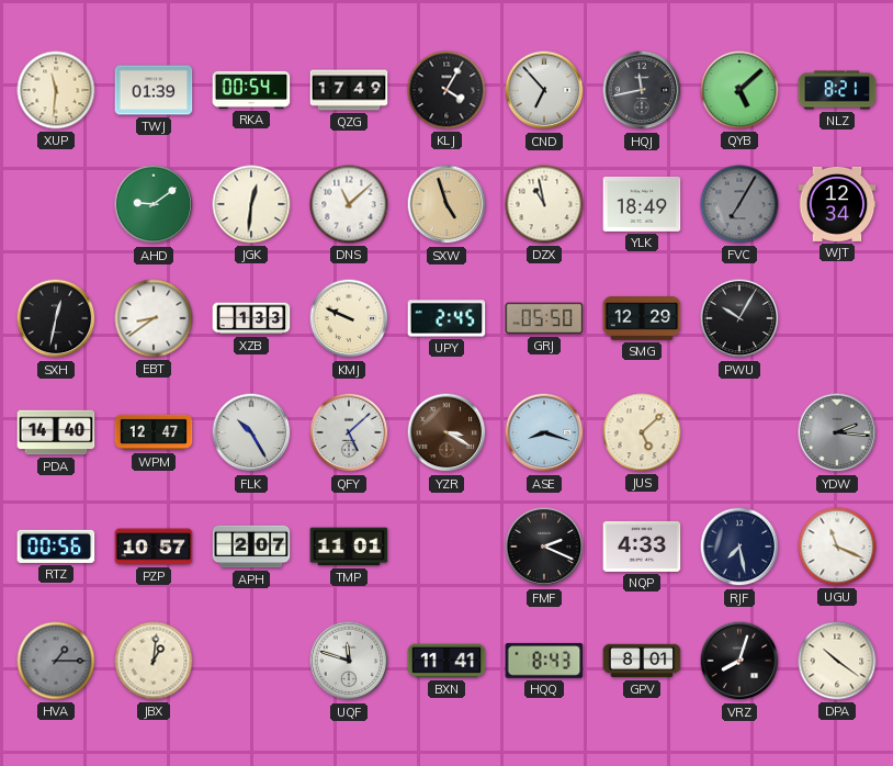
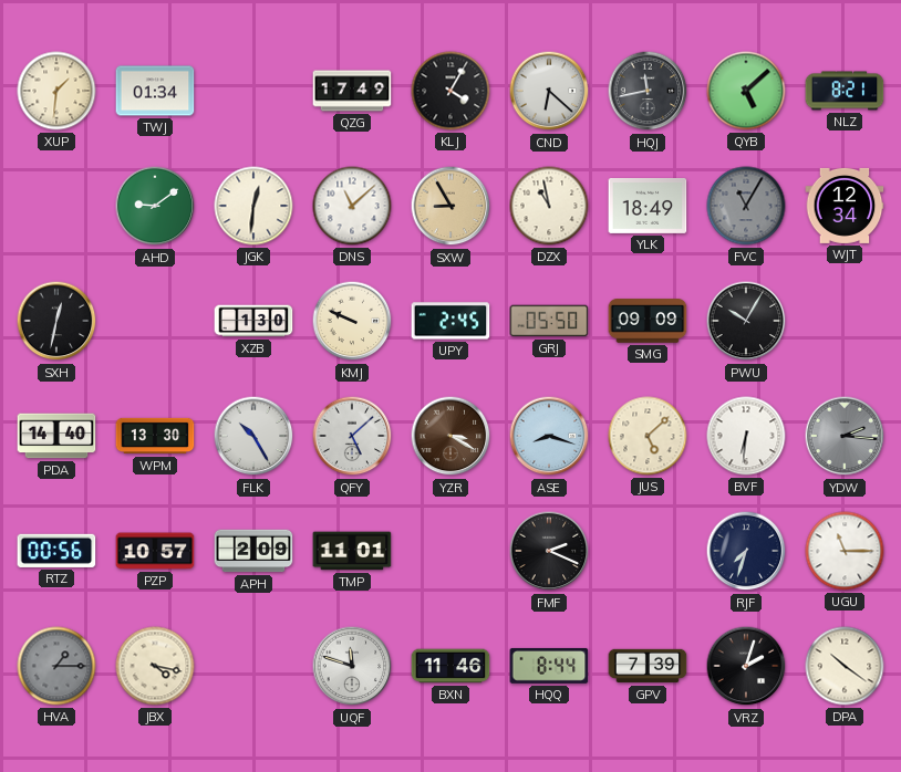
XUP: 11:31 -> 1:31
TWJ: 01:39 -> 01:34
RKA: 00:54 -> none
CND: 6:53 -> 6:22
SXW: 4:57 -> 8:55
FVC: 7:05 -> 11:05
EBT: 8:39 -> none
XZB: 1:33 -> 1:30
SMG: 12:29 -> 09:09
WPM: 12:47 -> 13:30
BVF: none -> 6:31
APH: 2:07 -> 2:09
NQP: 4:33 -> none
RJF: 7:28 -> 7:33
UGU: 11:19 -> 11:15
JBX: 1:01 -> 4:17
BXN: 11:41 -> 11:46
HQQ: 8:43 -> 8:44
GPV: 8:01 -> 7:39
VRZ: 8:03 -> 2:03
